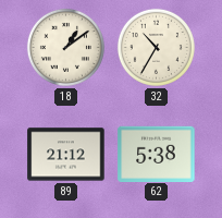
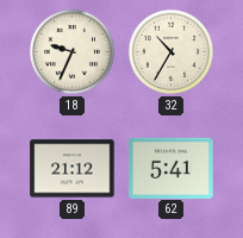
18: 1:09 -> 9:34
62: 5:38 -> 5:41
